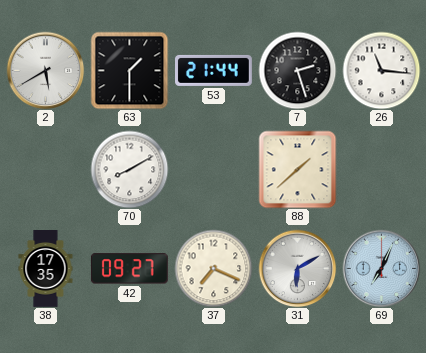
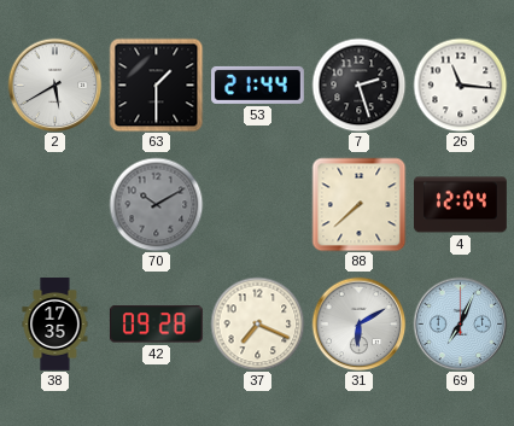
70: 8:10 -> 10:10
70 dial: white -> grey
88: 1:38 -> 7:38
4: none -> 12:04
42: 09:27 -> 09:28
